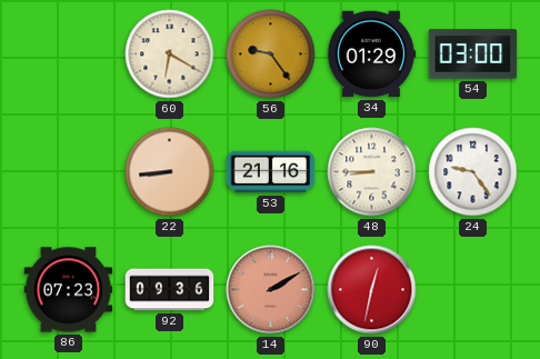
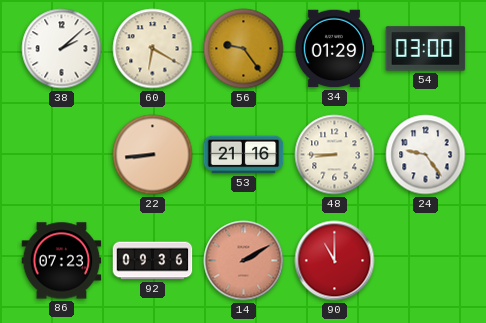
38: none -> 2:08
90: 12:32 -> 11:00
